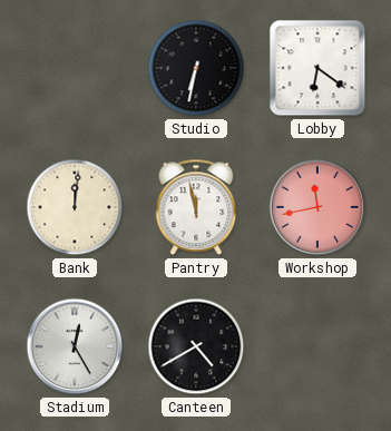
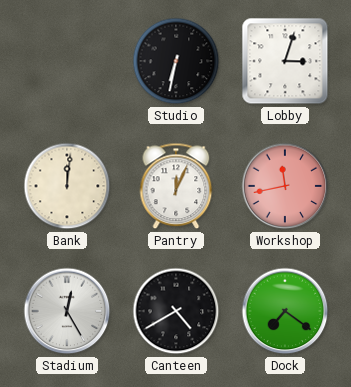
Lobby: 6:21 -> 3:03
Pantry: 11:58 -> 12:04
Dock: none -> 7:21
